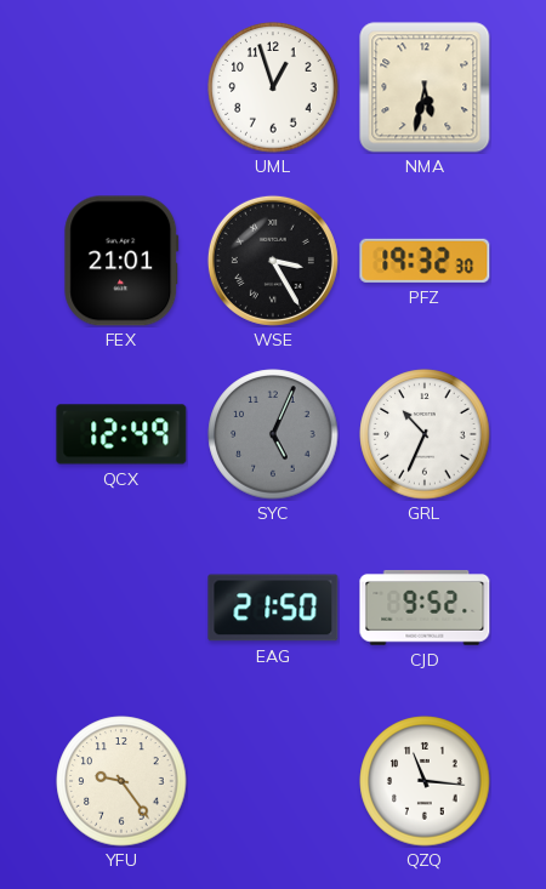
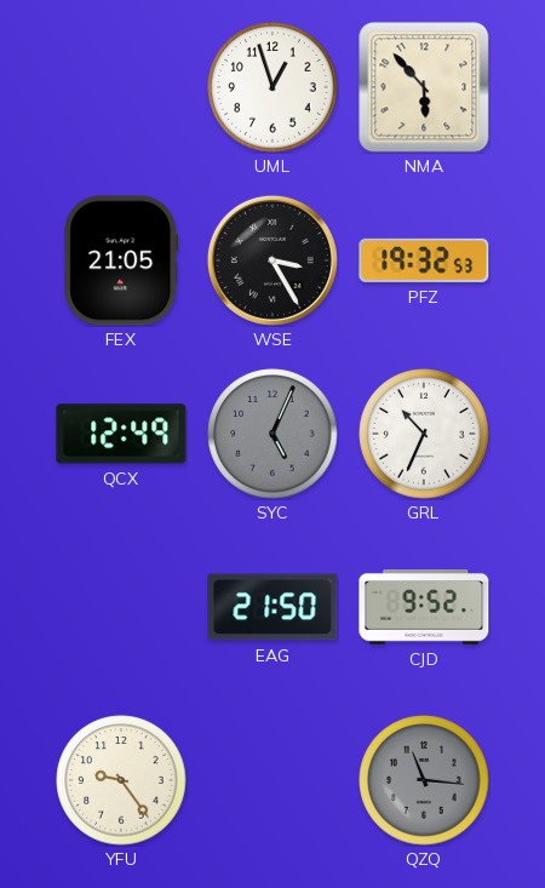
NMA: 5:32 -> 5:53
FEX: 21:01 -> 21:05
PFZ: 19:32:30 -> 19:32:53
QZQ dial: white -> grey
